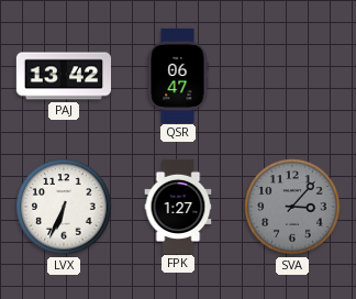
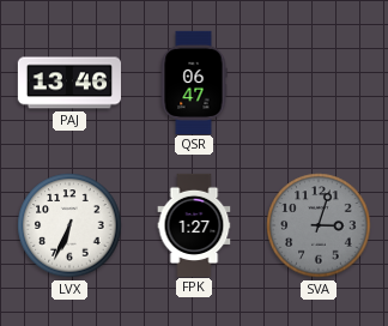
PAJ: 13:42 -> 13:46
SVA: 3:07 -> 3:03
